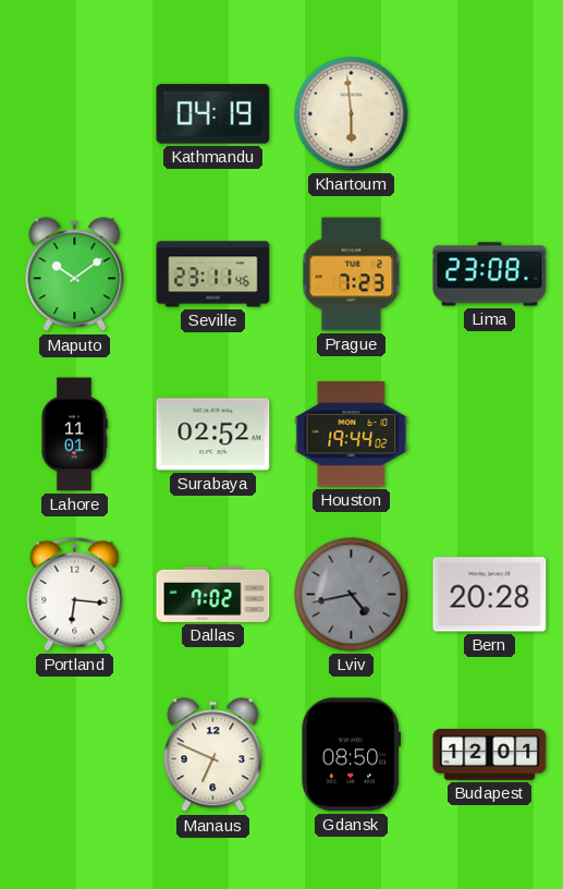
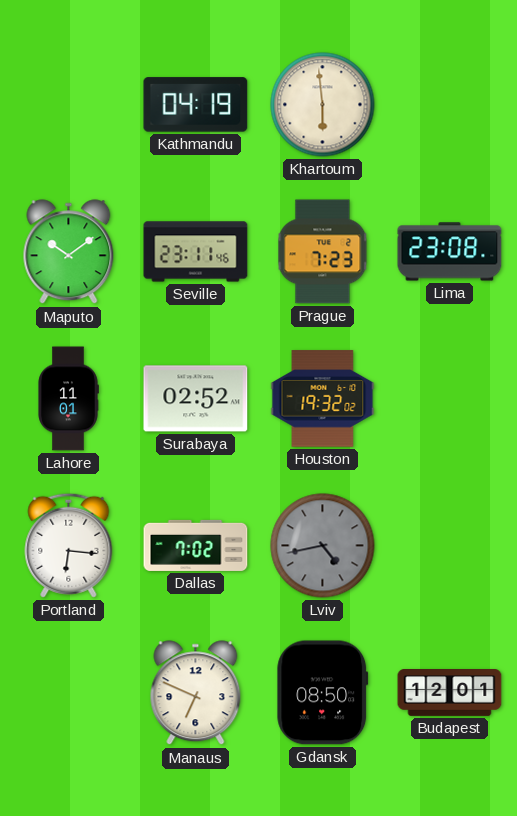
Houston: 19:44 -> 19:32
Bern: 20:28 -> none
